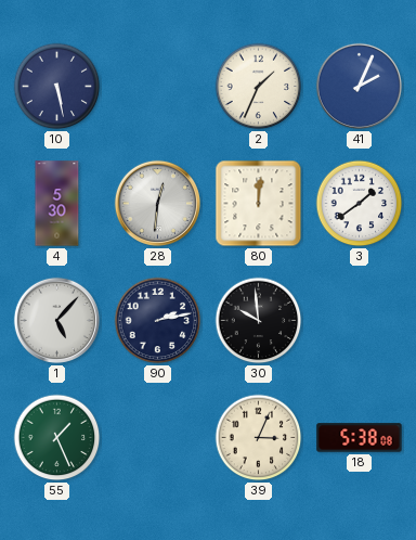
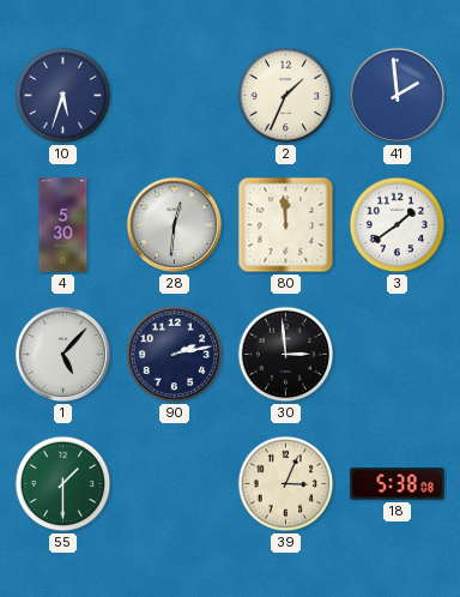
10: 5:28 -> 5:33
41: 2:04 -> 1:59
80: 12:01 -> 11:59
30: 9:59 -> 2:59
55: 1:26 -> 1:30
